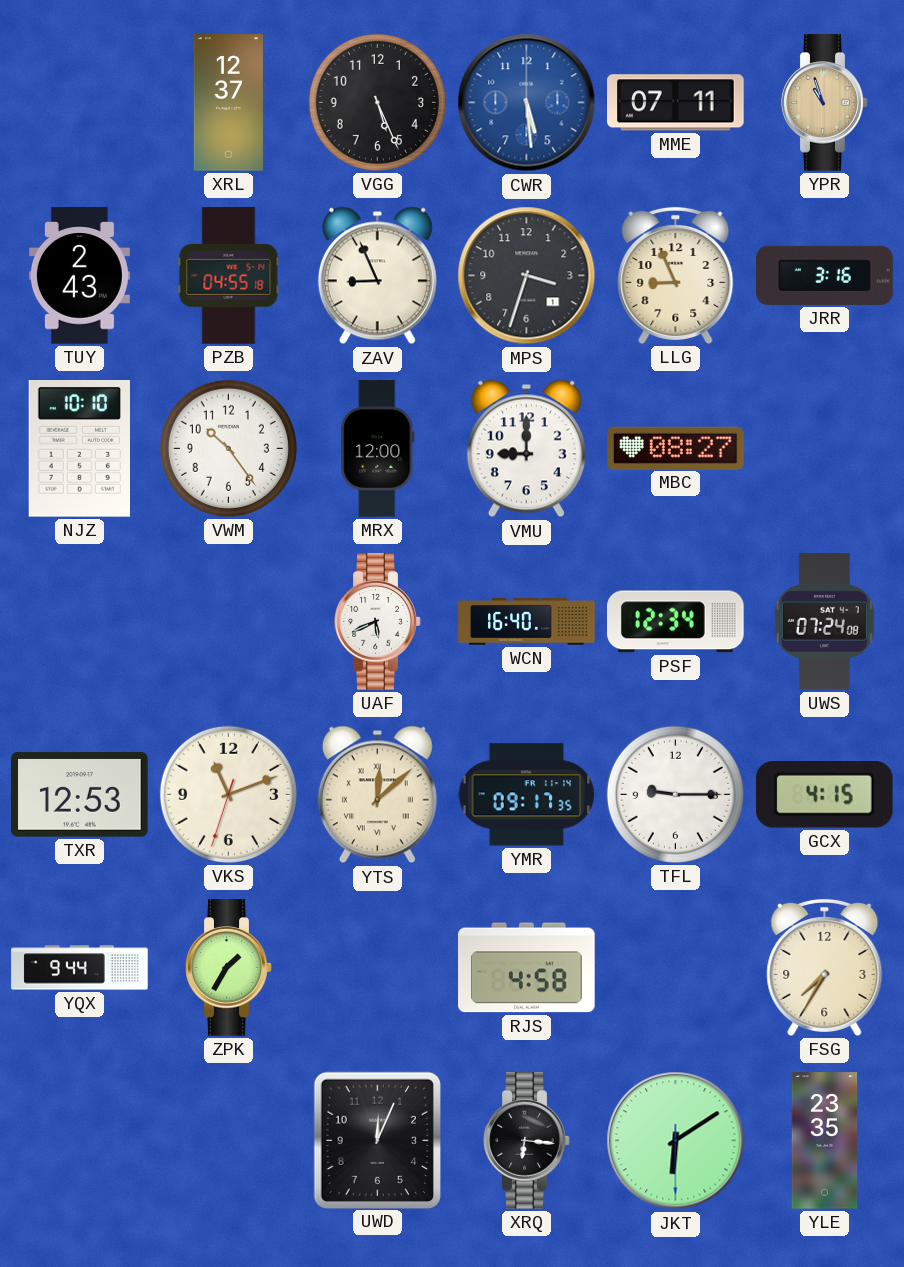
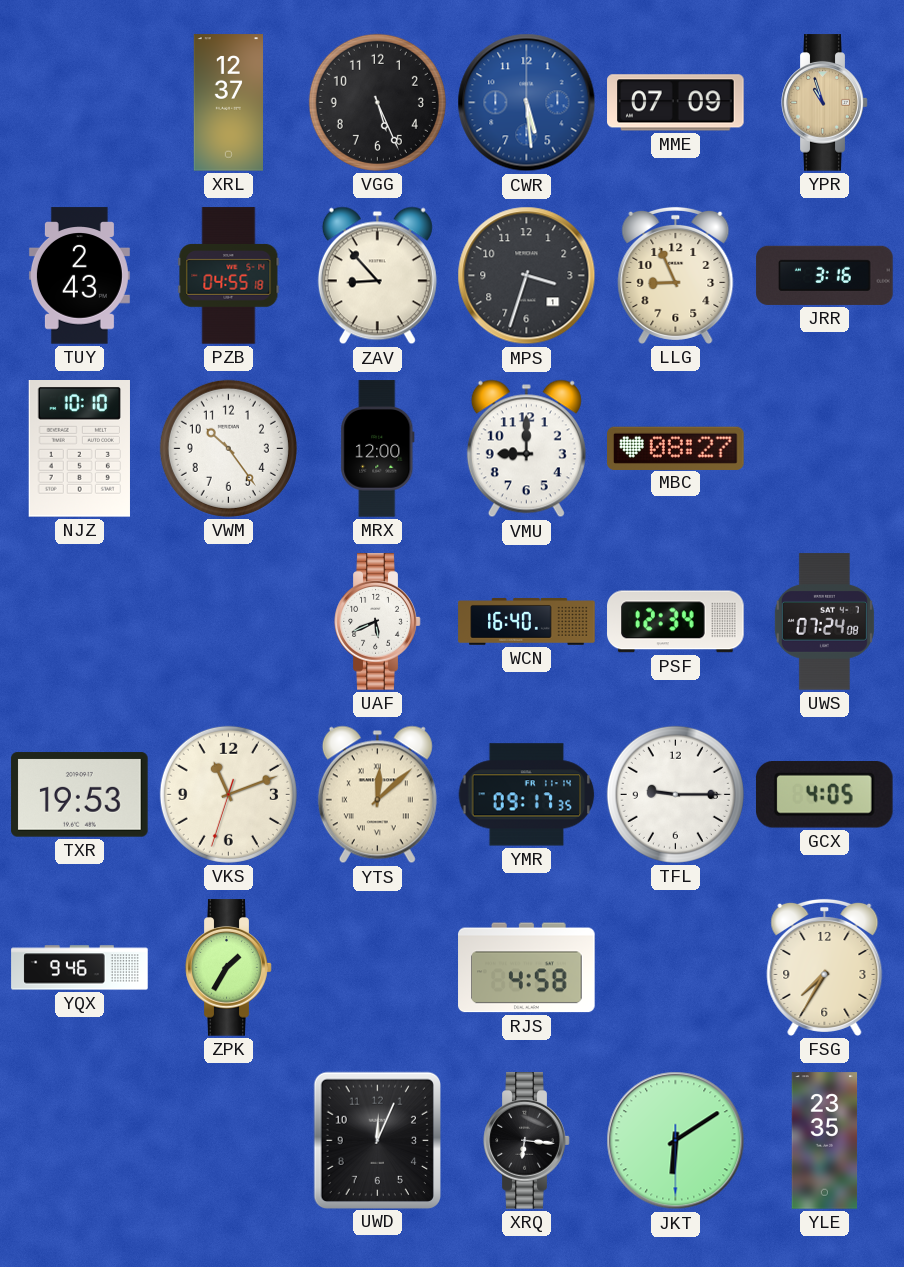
MME: 07:11 -> 07:09
ZAV: 8:56 -> 8:53
TXR: 12:53 -> 19:53
GCX: 4:15 -> 4:05
YQX: 9:44 -> 9:46
